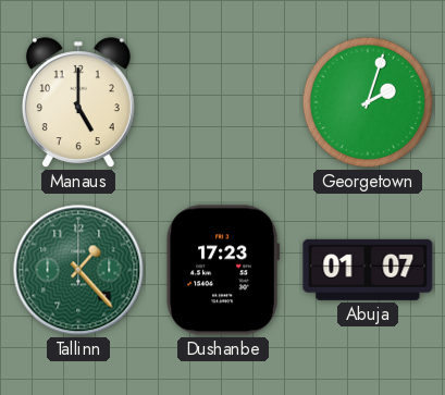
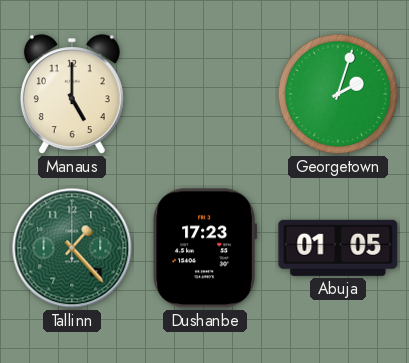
Abuja: 01:07 -> 01:05
